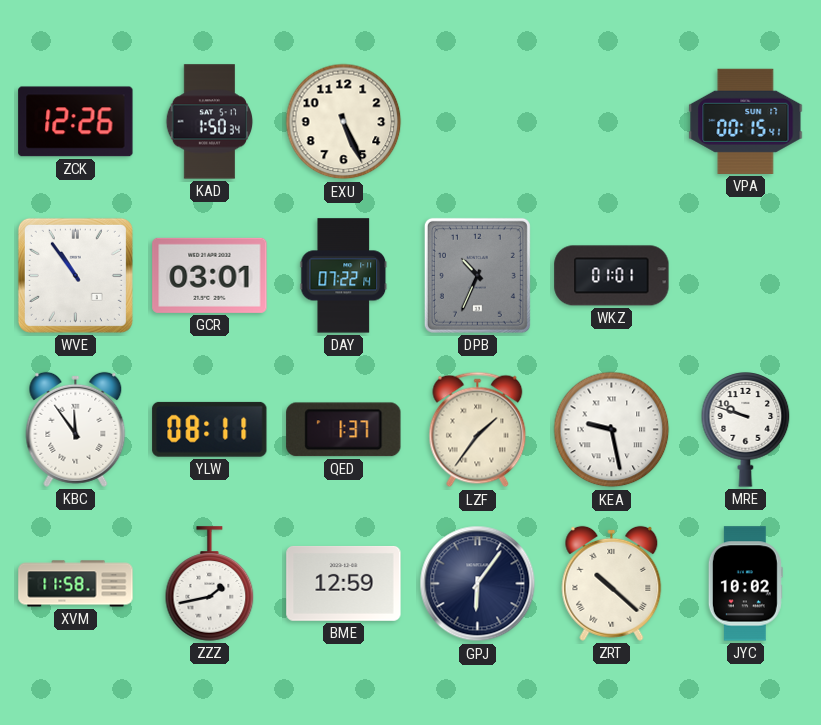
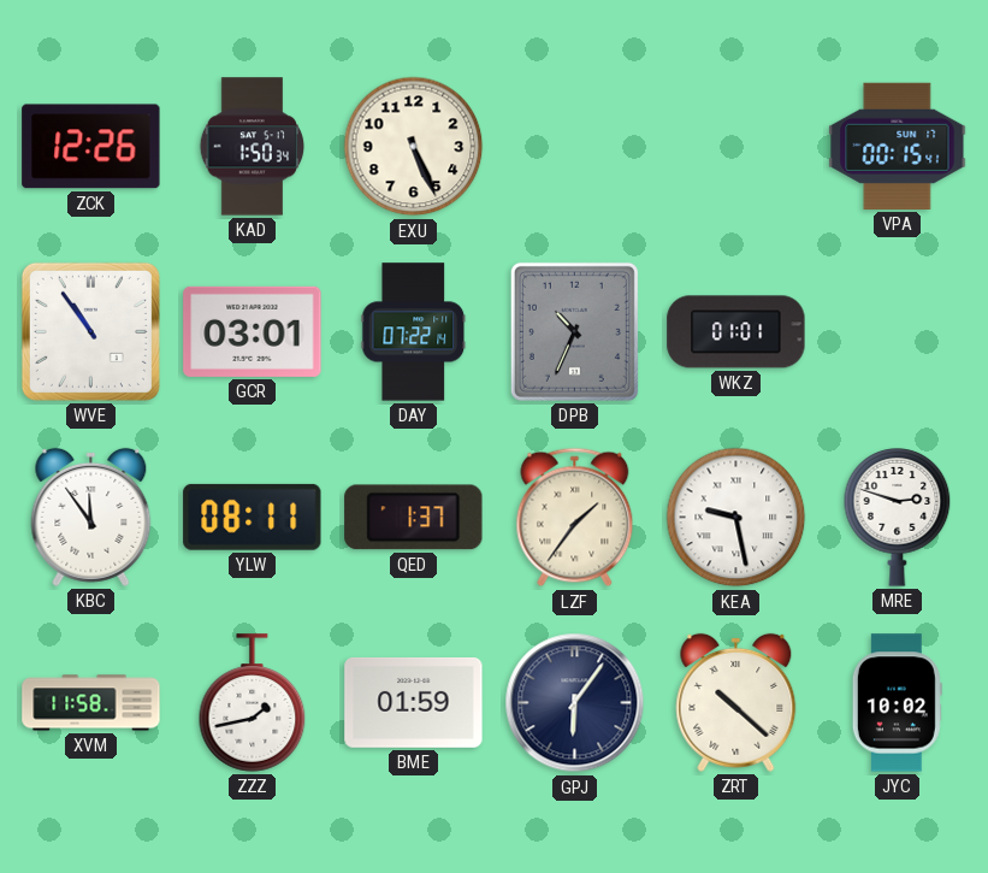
MRE: 9:48 -> 2:48
BME: 12:59 -> 01:59
